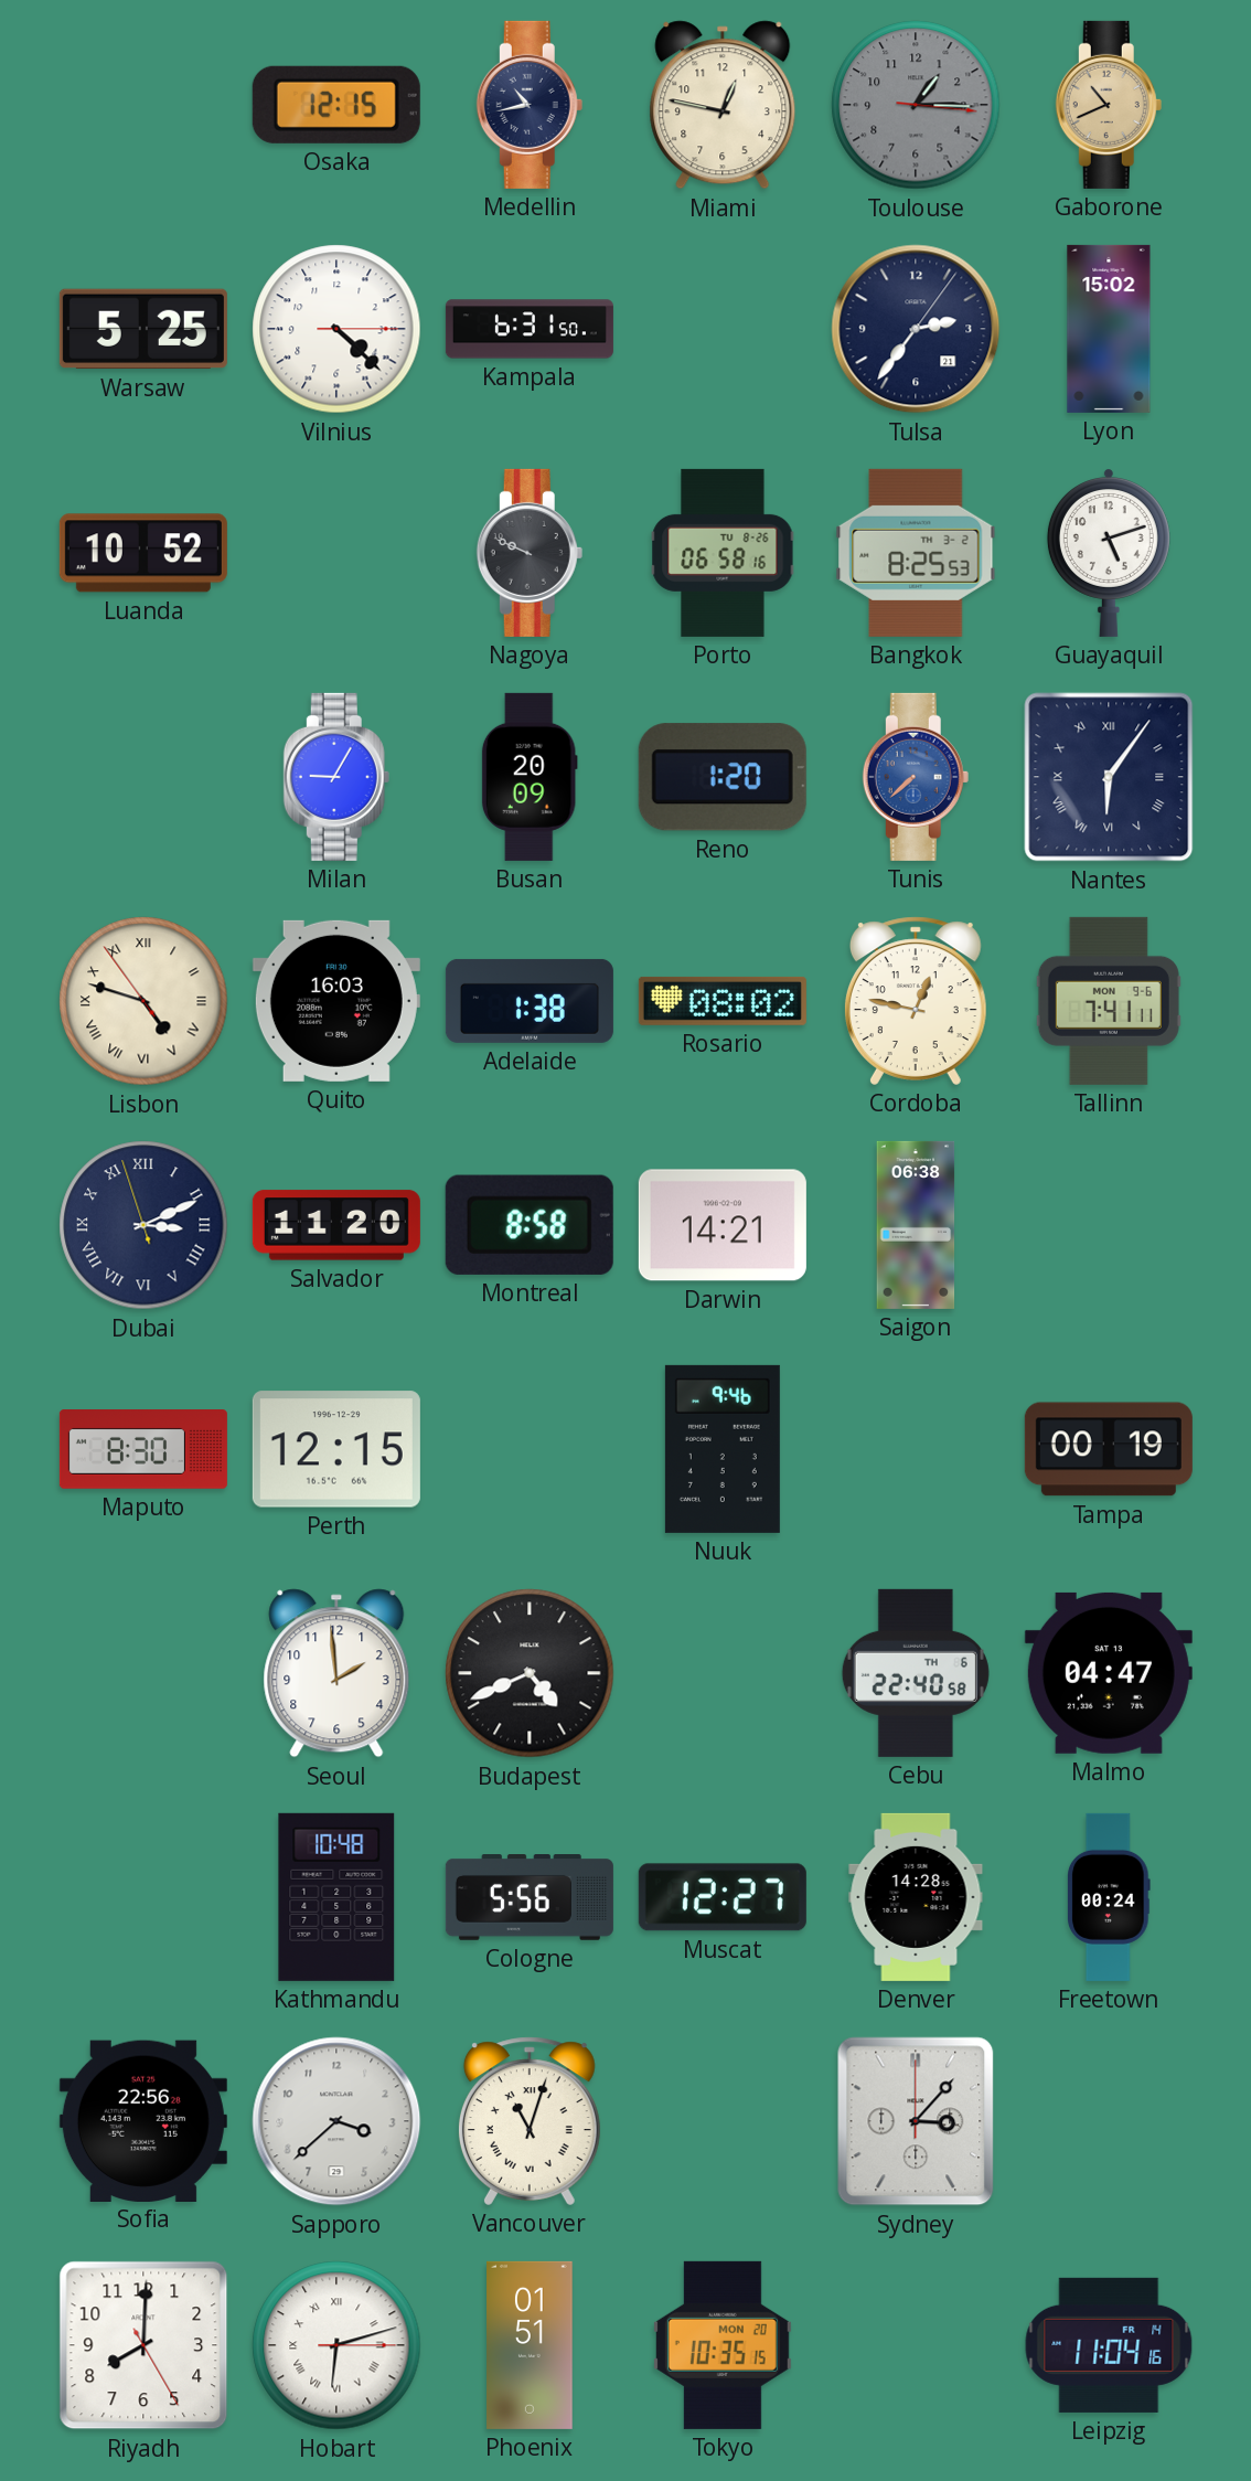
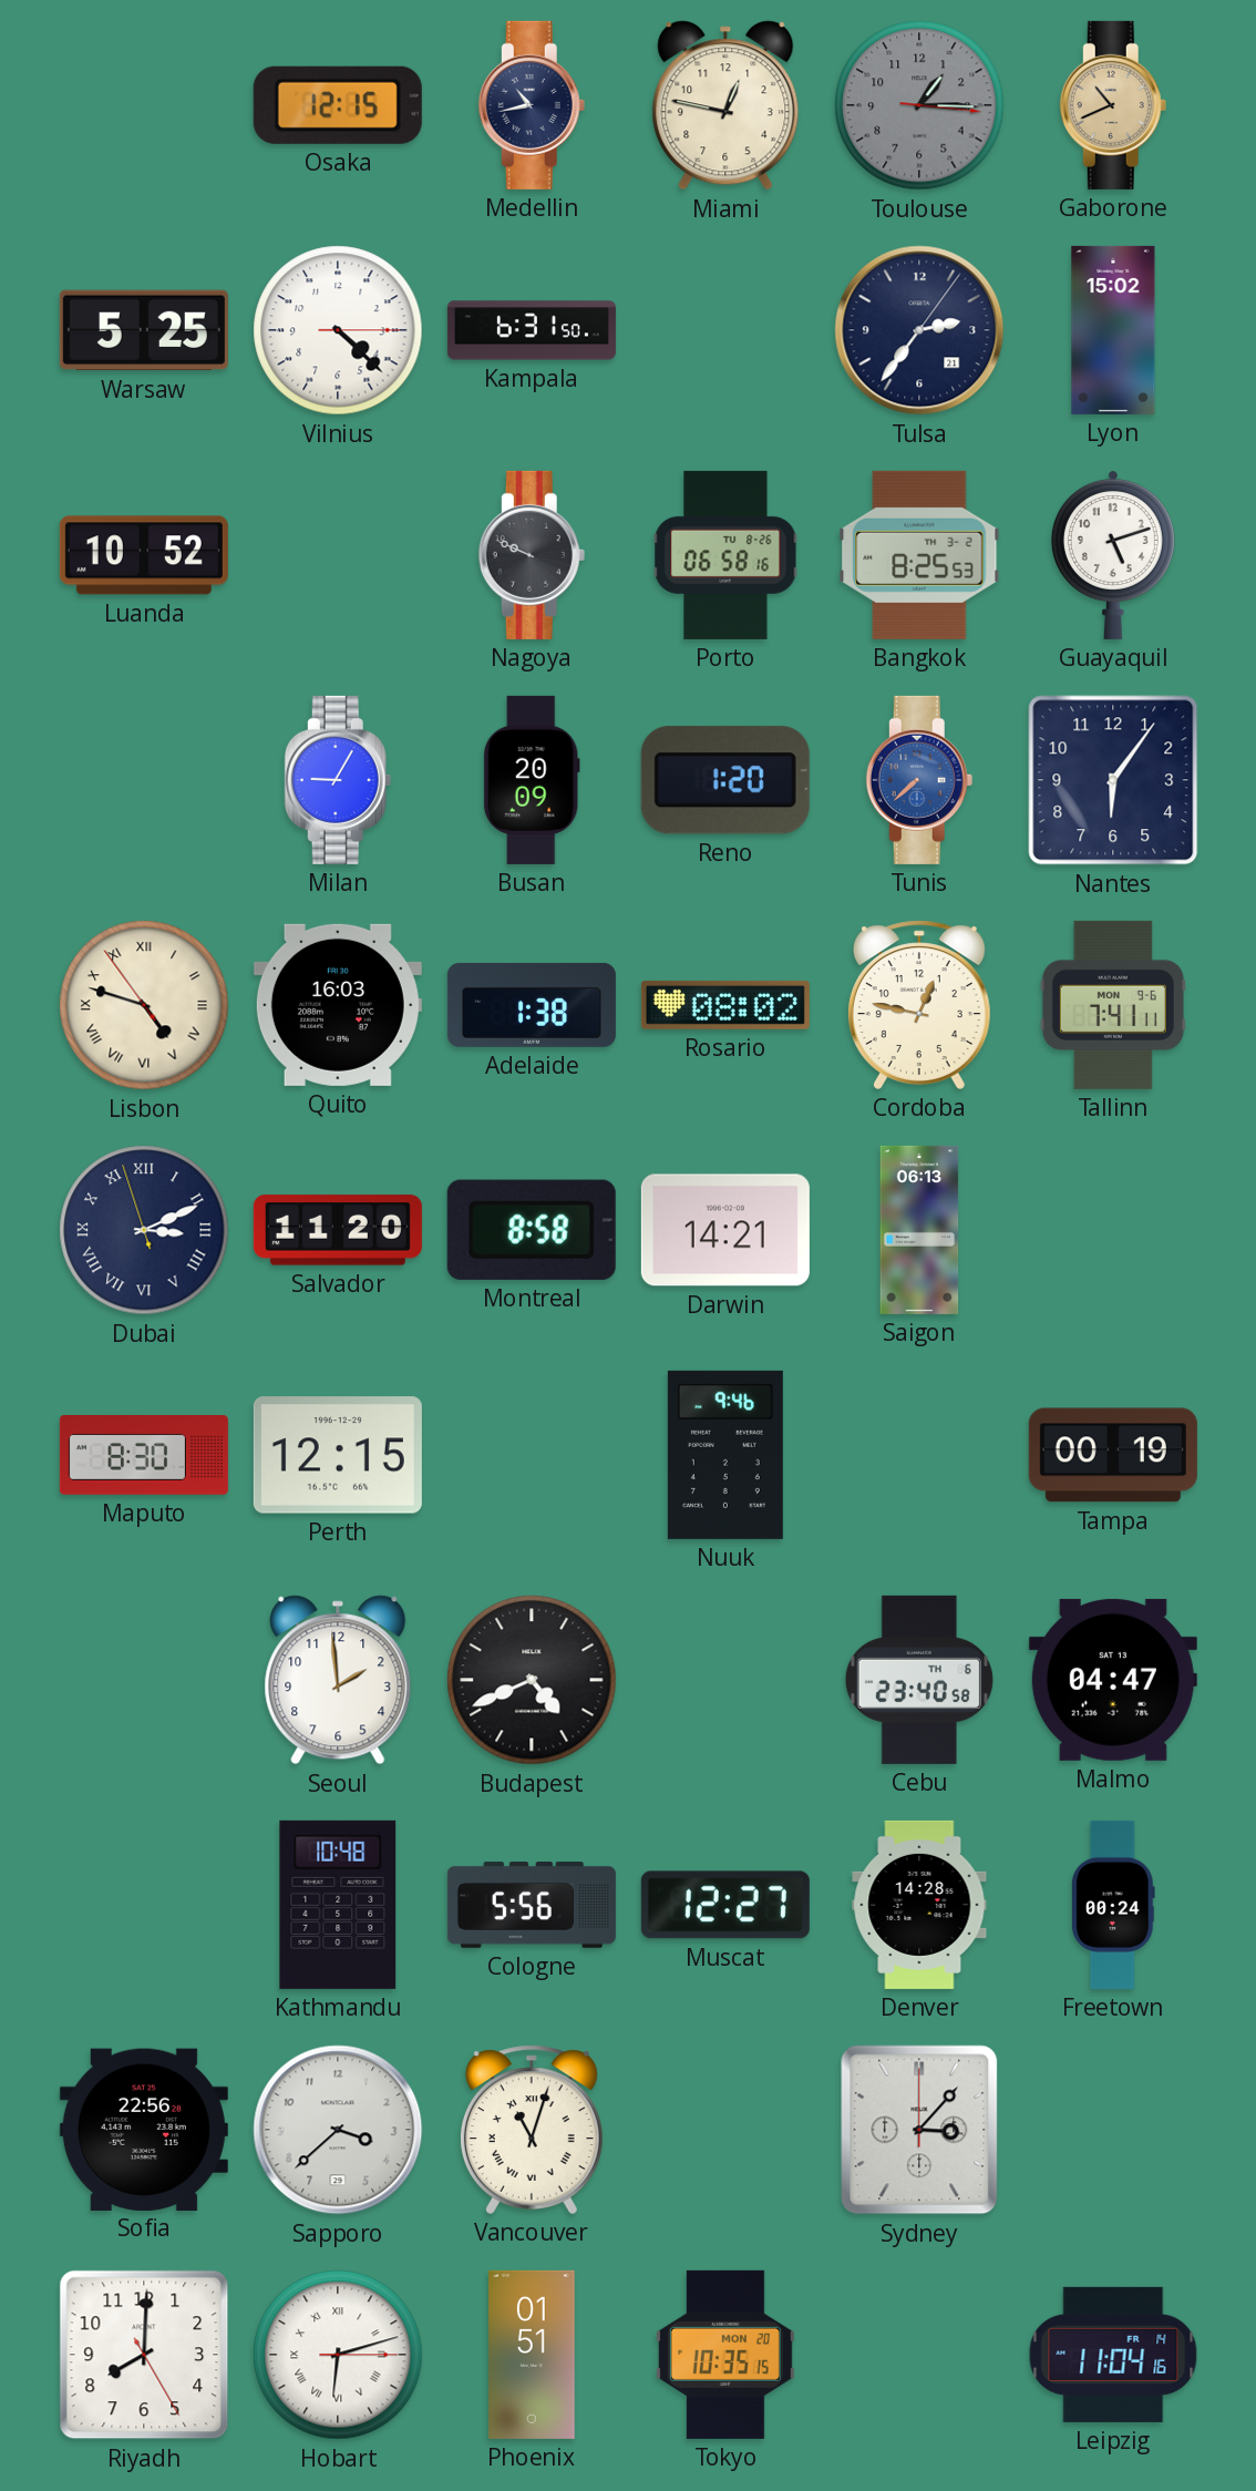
Nantes numerals: Roman -> Arabic
Saigon: 06:38 -> 06:13
Cebu: 22:40 -> 23:40
